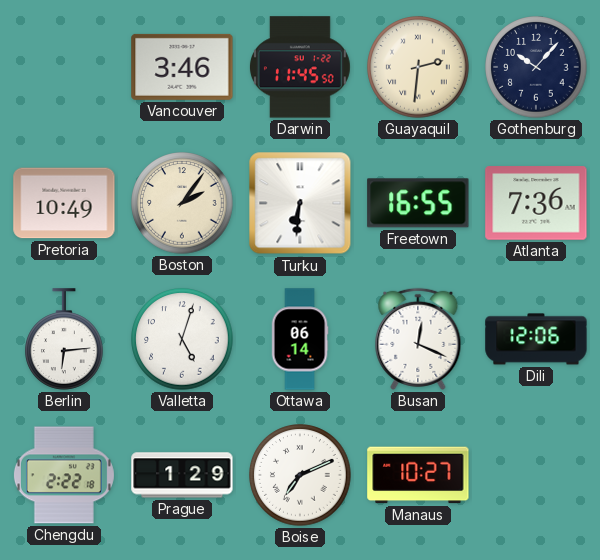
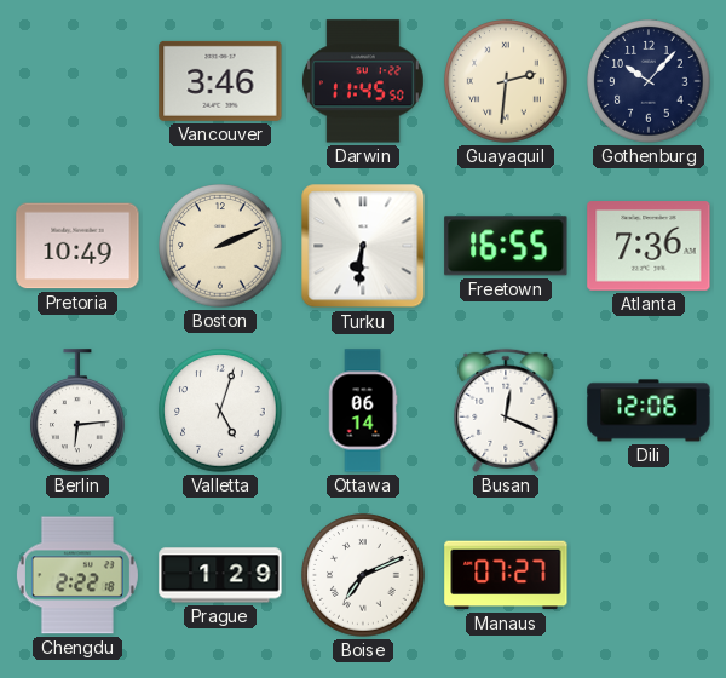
Boston: 2:06 -> 2:11
Manaus: 10:27 -> 07:27
